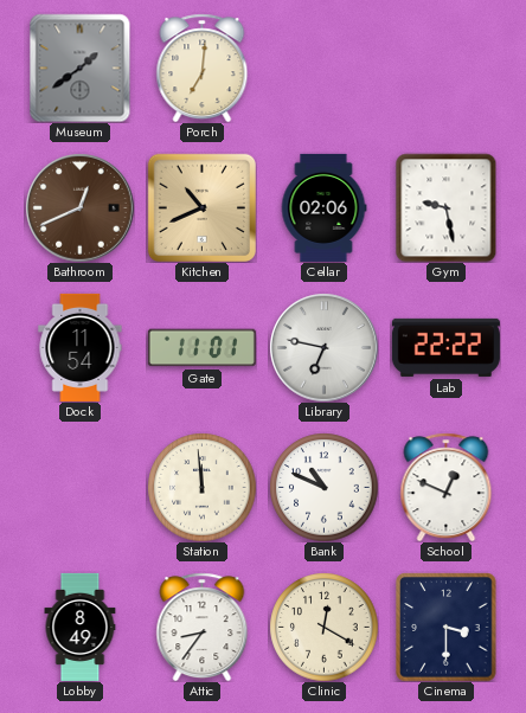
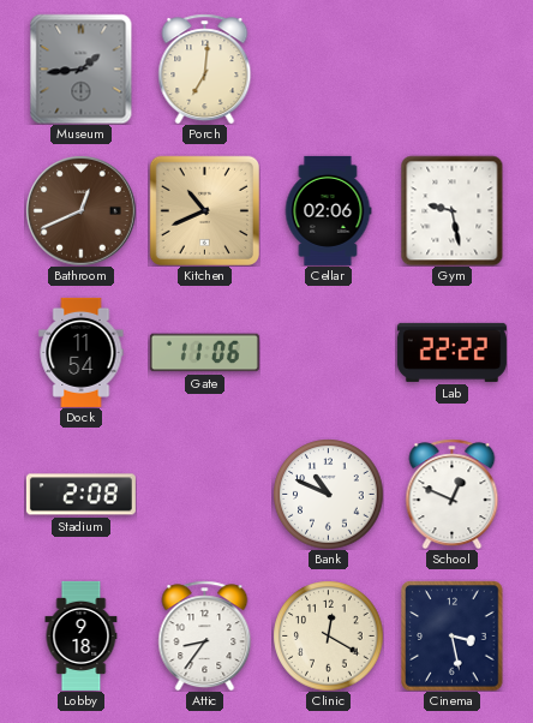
Museum: 1:39 -> 1:44
Gate: 11:01 -> 11:06
Library: 6:47 -> none
Stadium: none -> 2:08
Station: 11:59 -> none
Lobby: 8:49 -> 9:18
Cinema: 3:30 -> 3:28
